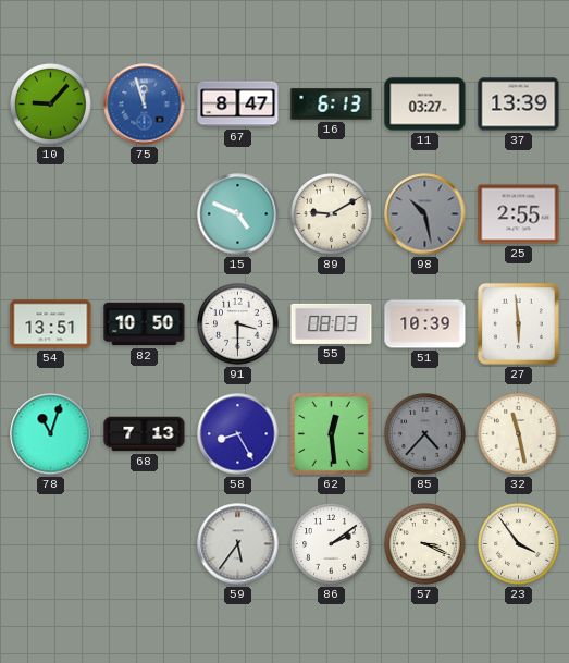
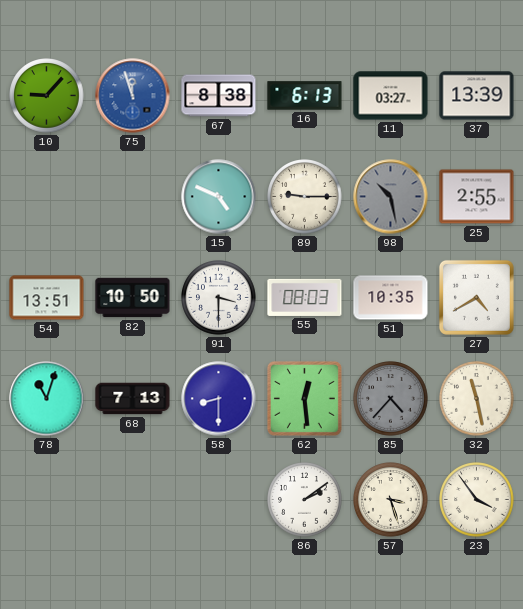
67: 8:47 -> 8:38
89: 9:10 -> 9:15
51: 10:39 -> 10:35
27: 5:59 -> 4:40
58: 8:25 -> 8:30
59: 5:36 -> none
57: 3:19 -> 3:27
